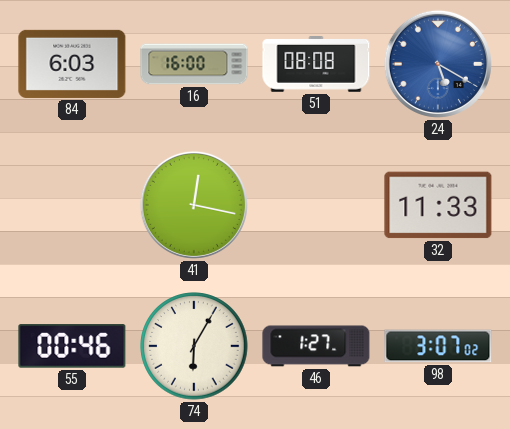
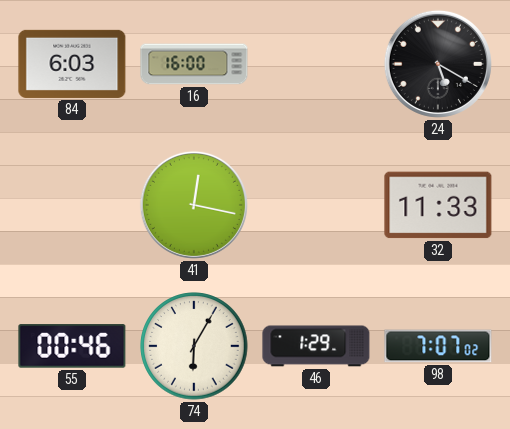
51: 08:08 -> none
24 dial: blue -> black
46: 1:27 -> 1:29
98: 3:07 -> 7:07
